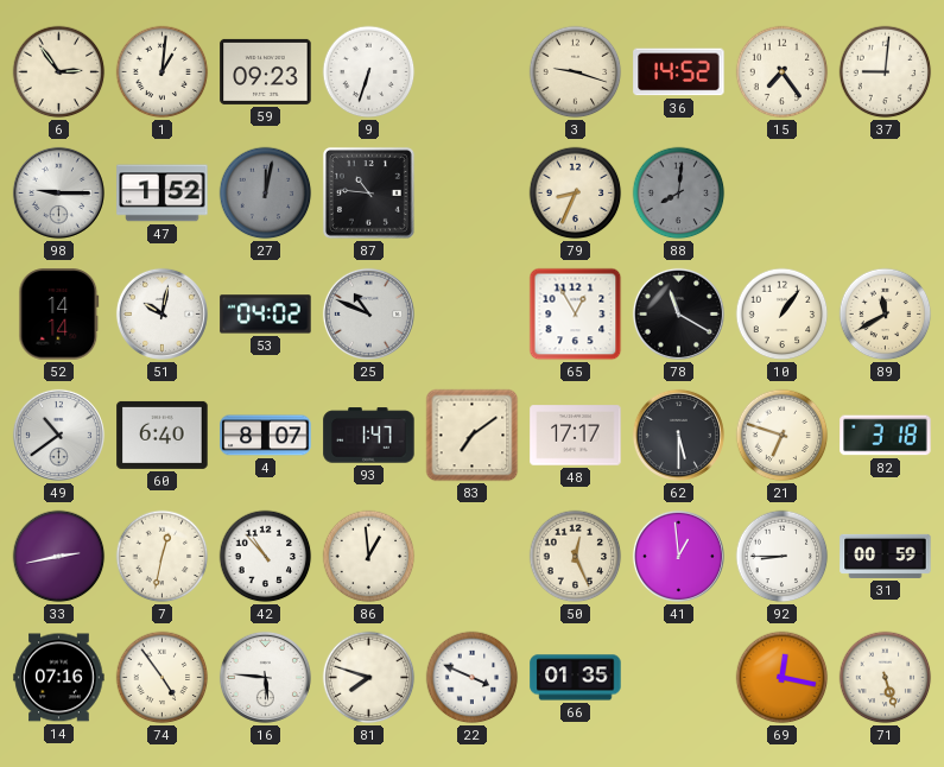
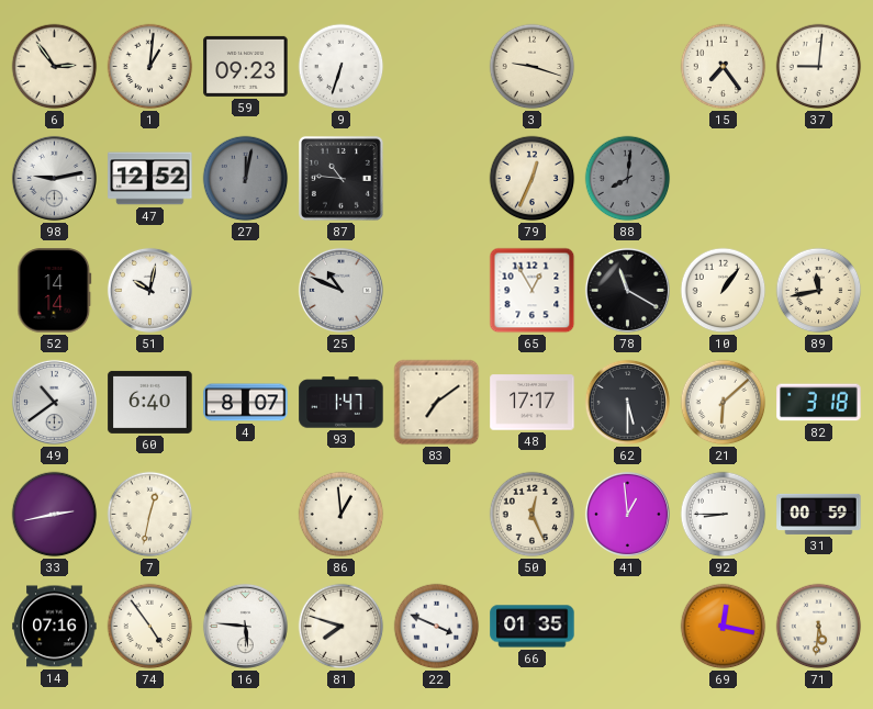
36: 14:52 -> none
98: 9:15 -> 9:13
47: 1:52 -> 12:52
79: 8:34 -> 12:34
53: 04:02 -> none
89: 11:40 -> 11:43
21: 6:48 -> 6:08
42: 10:53 -> none
71: 5:27 -> 5:31
